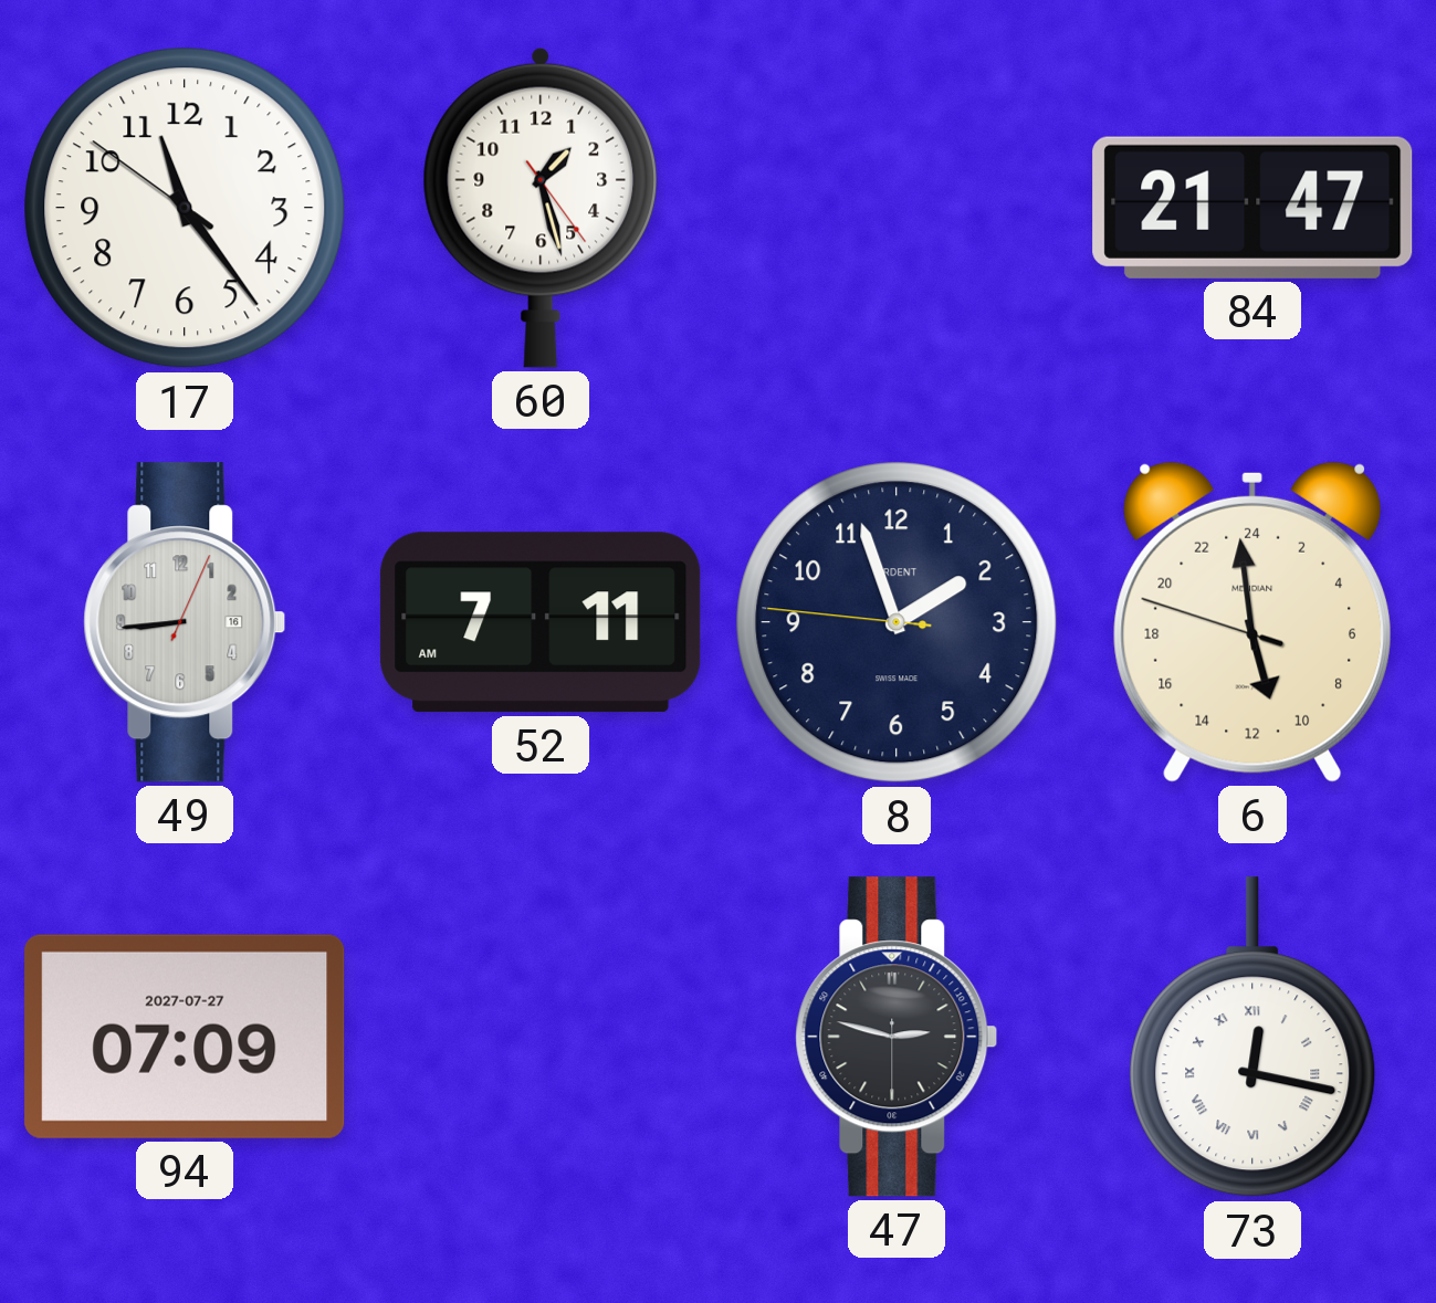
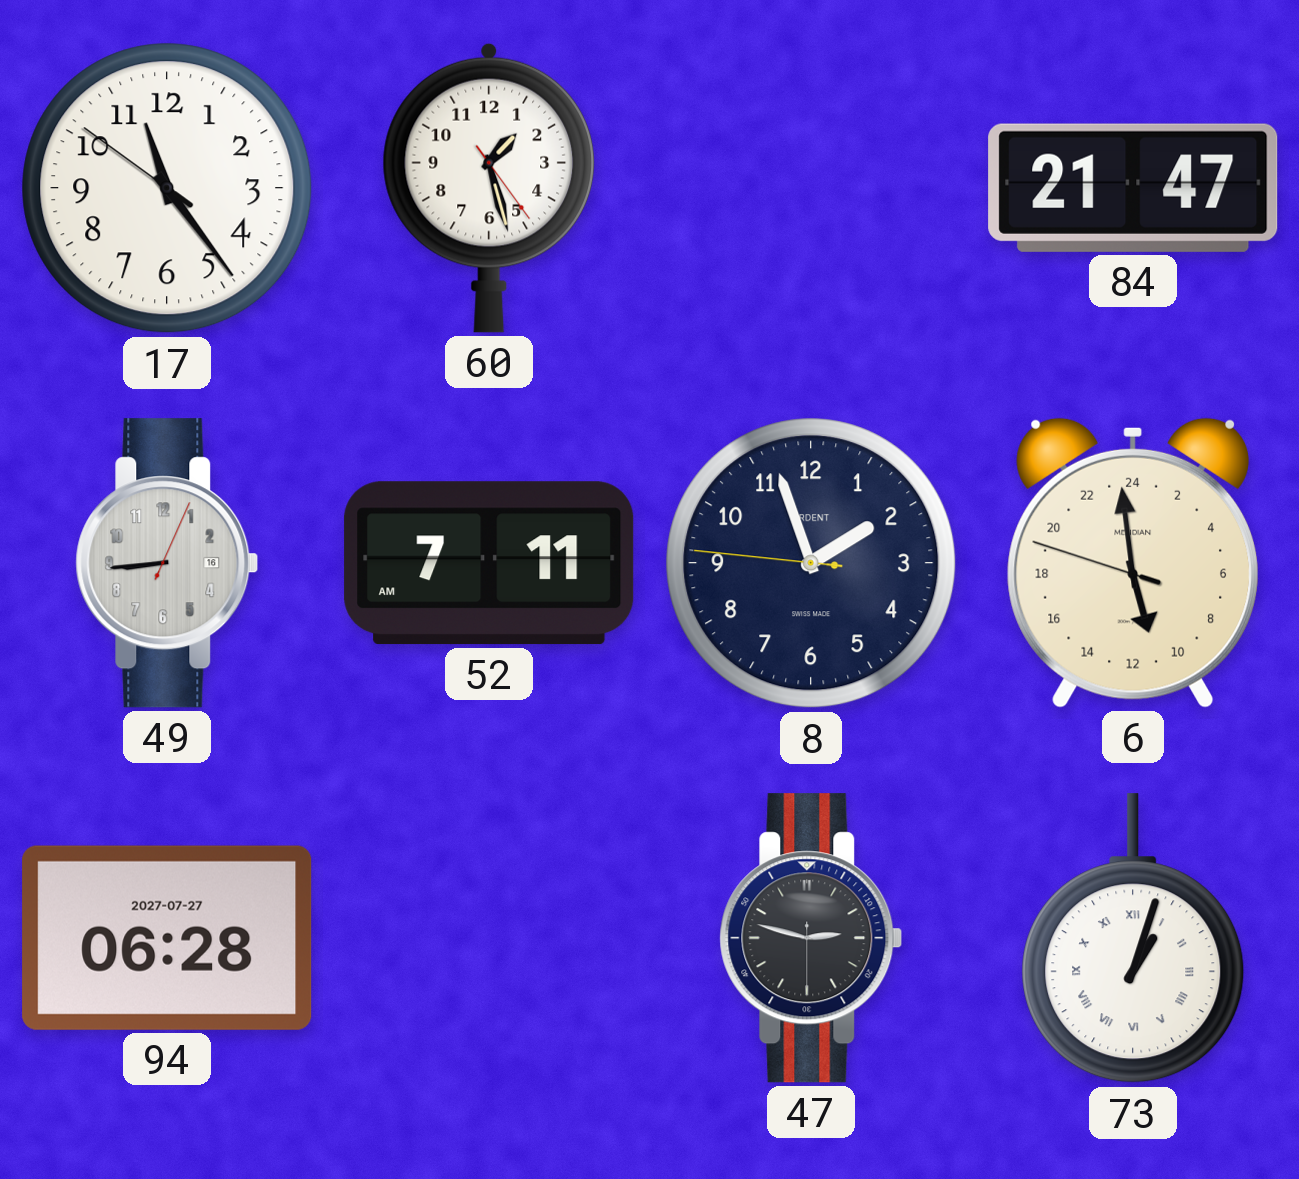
94: 07:09 -> 06:28
73: 12:17 -> 1:03
